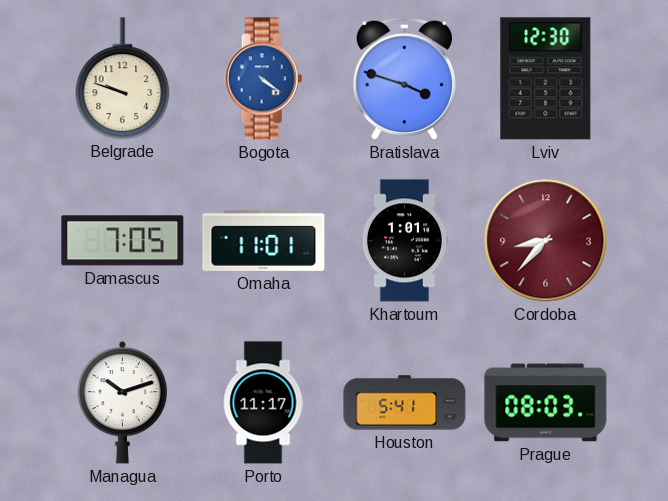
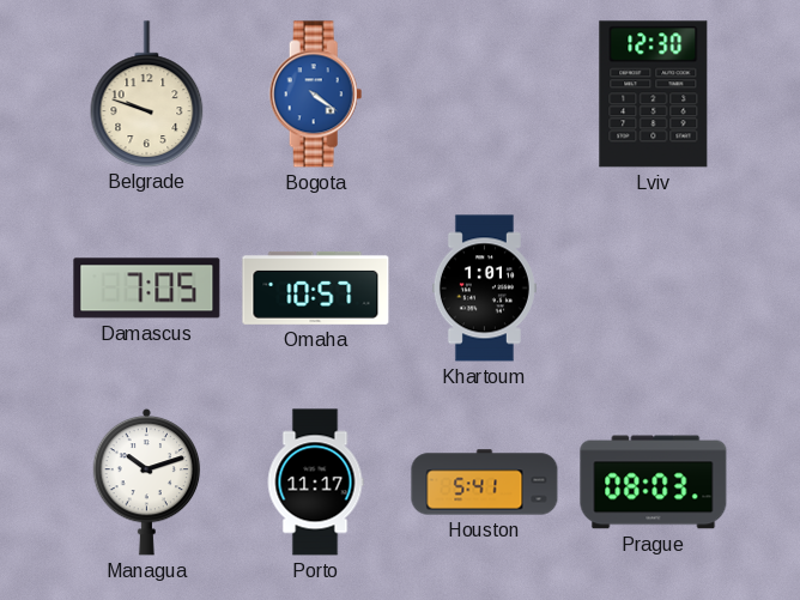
Bratislava: 3:48 -> none
Omaha: 11:01 -> 10:57
Cordoba: 8:37 -> none
